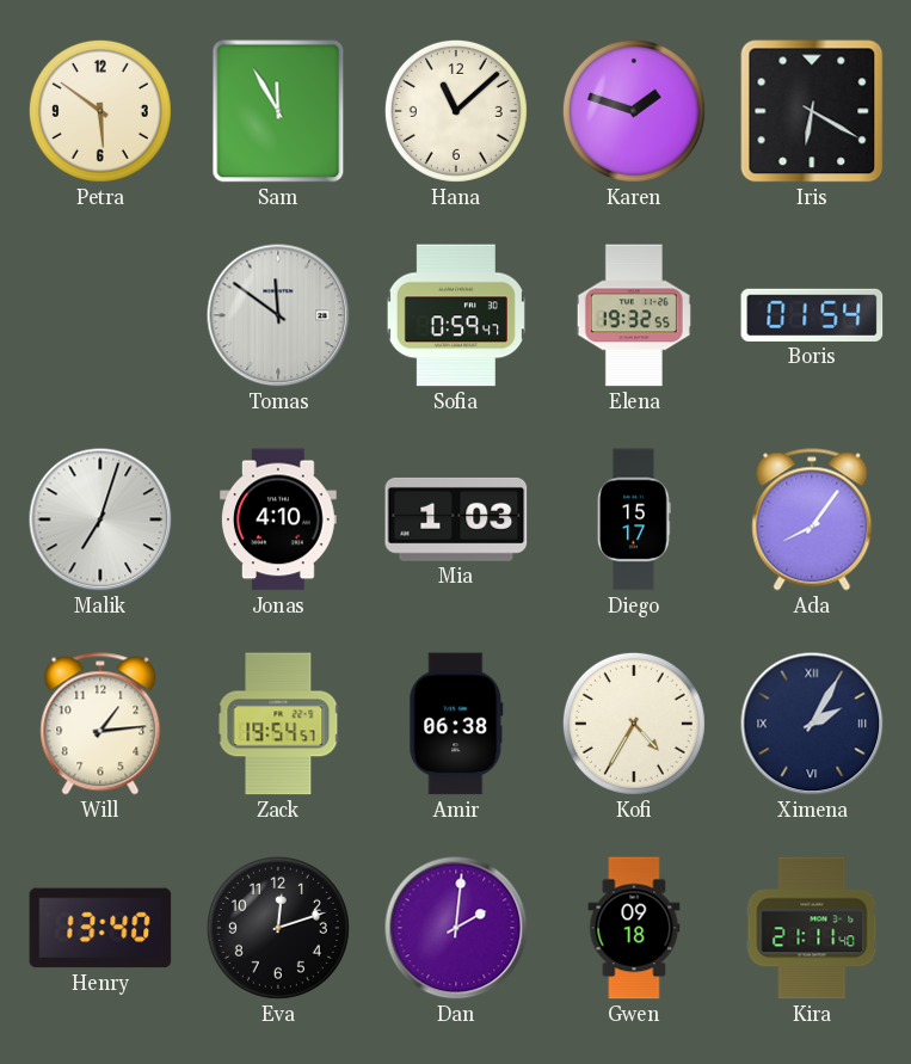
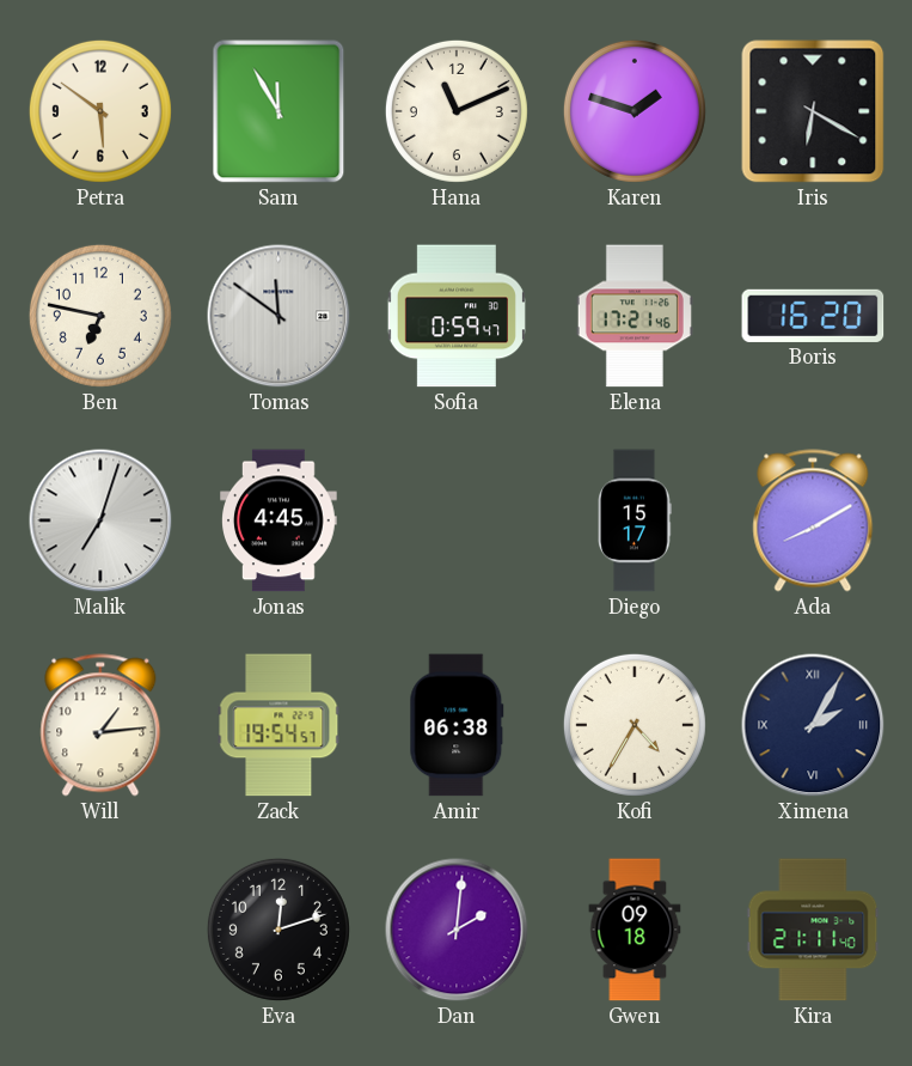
Hana: 11:08 -> 11:11
Ben: none -> 6:47
Elena: 19:32 -> 17:21
Boris: 01:54 -> 16:20
Jonas: 4:10 -> 4:45
Mia: 1:03 -> none
Ada: 8:06 -> 8:10
Henry: 13:40 -> none
